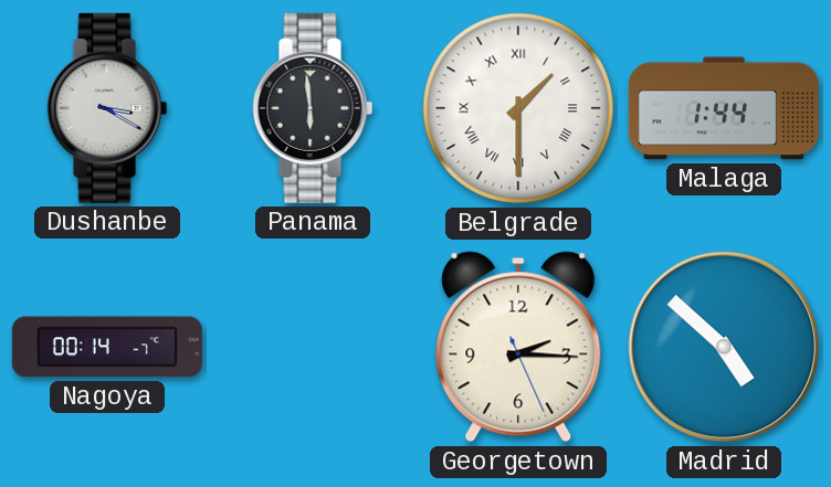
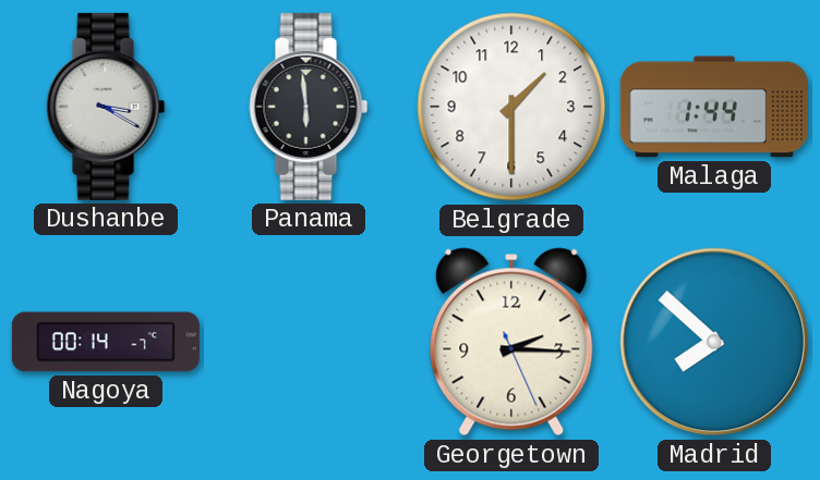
Belgrade numerals: Roman -> Arabic
Madrid: 4:52 -> 7:52
